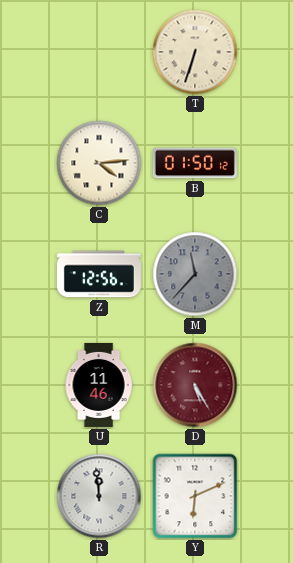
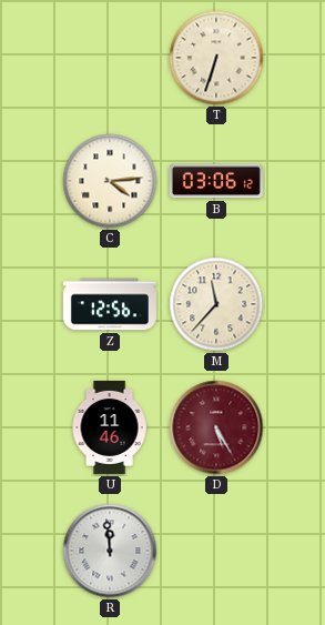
B: 01:50 -> 03:06
M dial: grey -> cream
Y: 6:11 -> none
